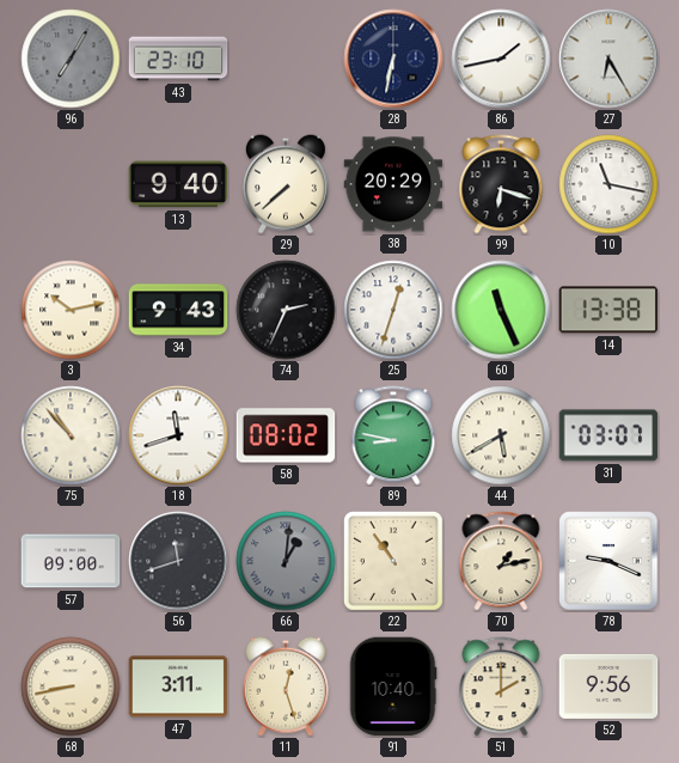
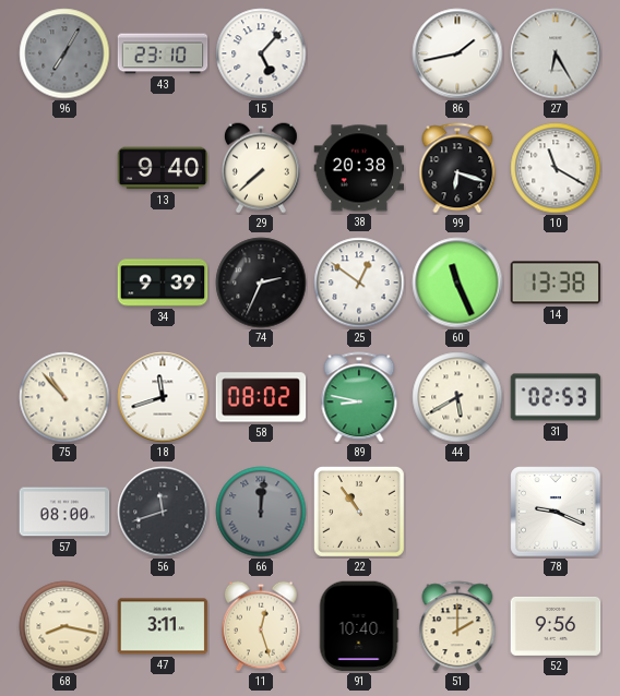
15: none -> 5:07
28: 6:32 -> none
38: 20:29 -> 20:38
10: 11:17 -> 11:20
3: 10:13 -> none
34: 9:43 -> 9:39
25: 12:33 -> 12:51
31: 03:07 -> 02:53
57: 09:00 -> 08:00
66: 1:01 -> 12:01
70: 1:13 -> none
68: 8:43 -> 8:17
